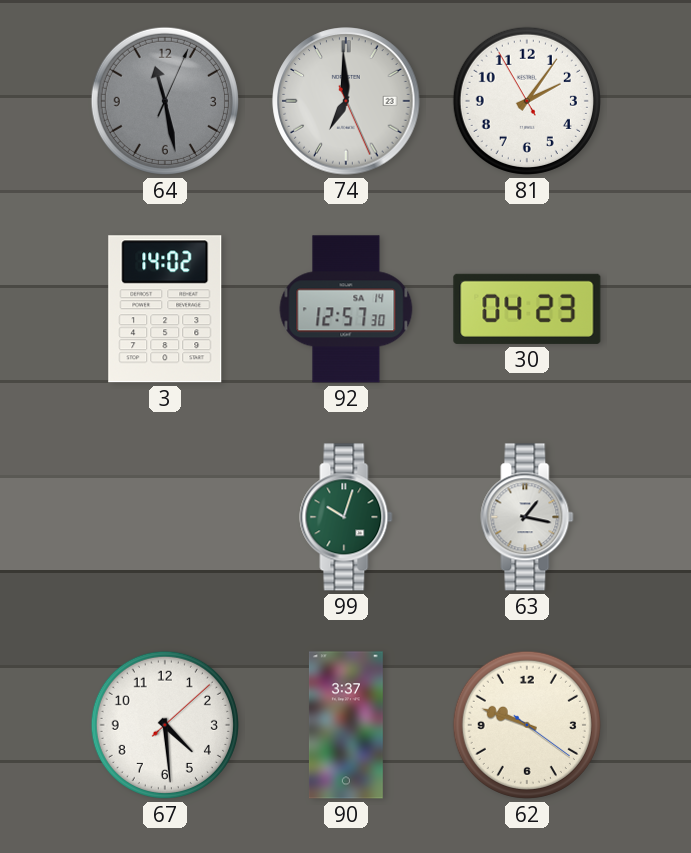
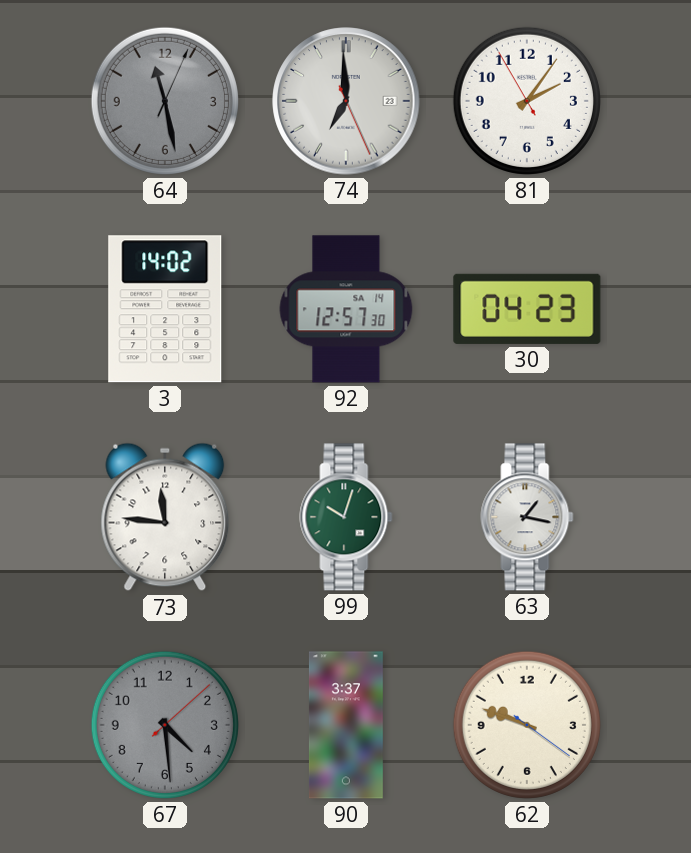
73: none -> 11:46
67 dial: white -> grey
